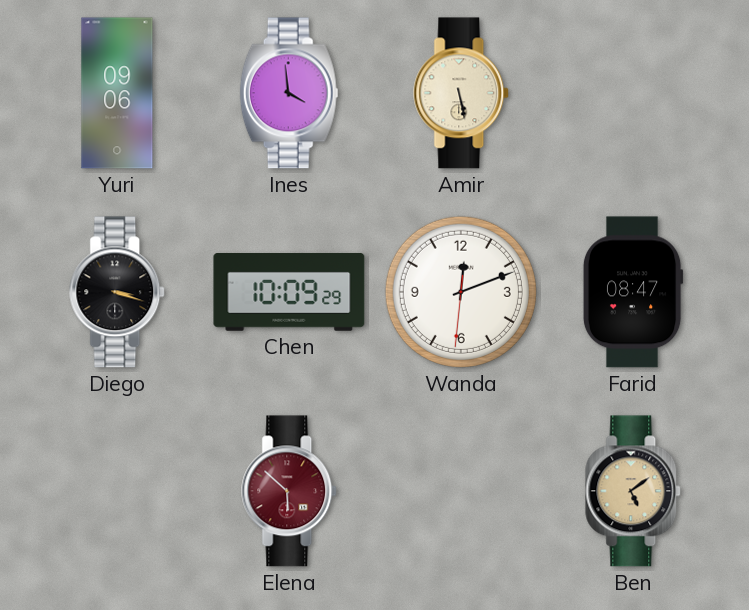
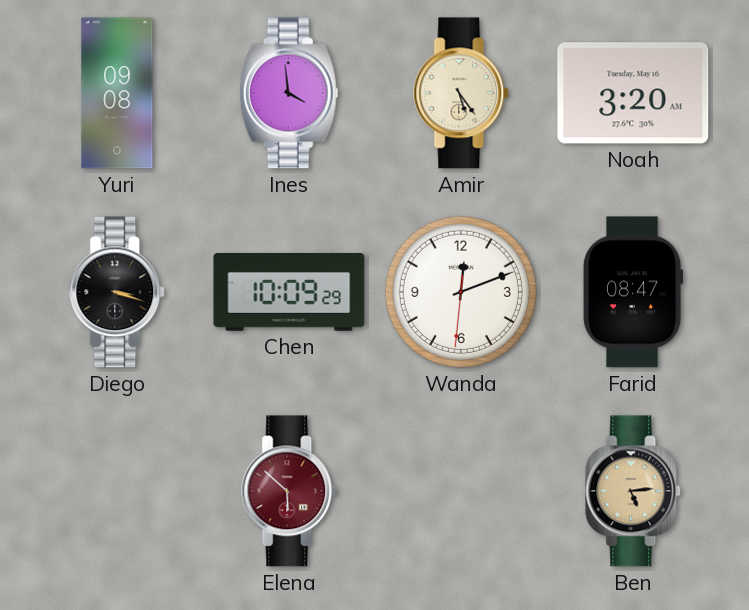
Yuri: 09:06 -> 09:08
Amir: 5:28 -> 5:24
Noah: none -> 3:20
Ben: 5:09 -> 5:14
